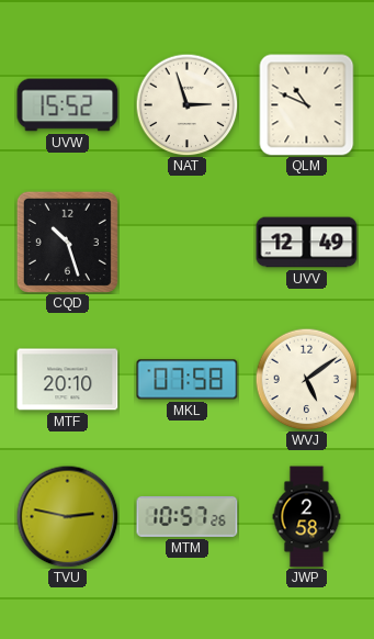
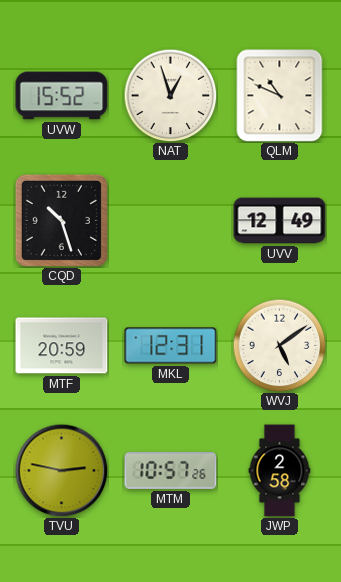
NAT: 2:57 -> 12:57
MTF: 20:10 -> 20:59
MKL: 07:58 -> 12:31
